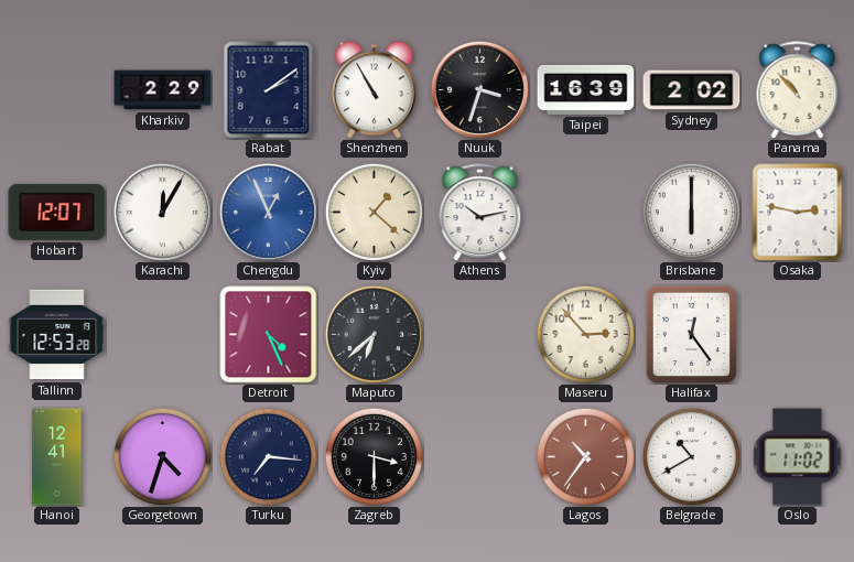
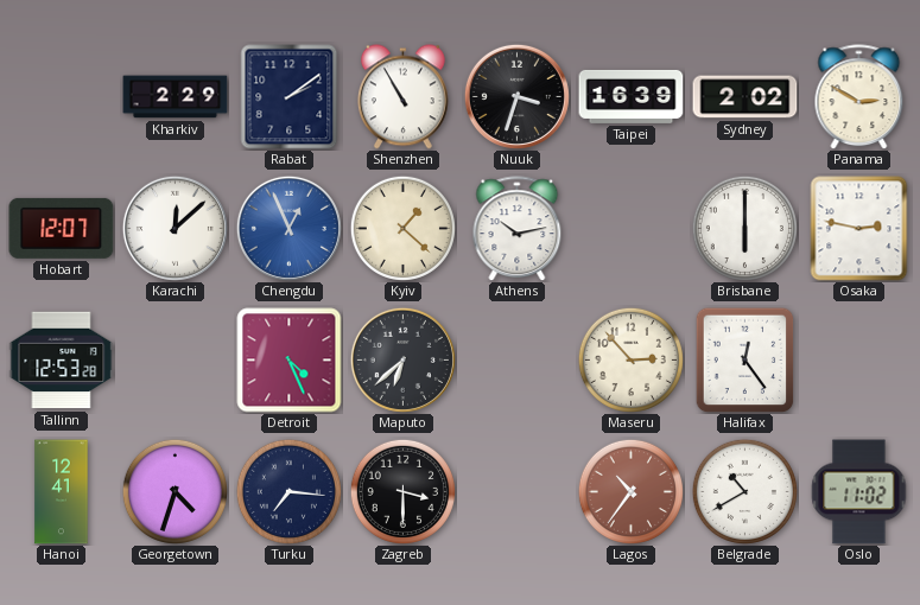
Panama: 10:53 -> 2:50
Karachi: 12:05 -> 12:08
